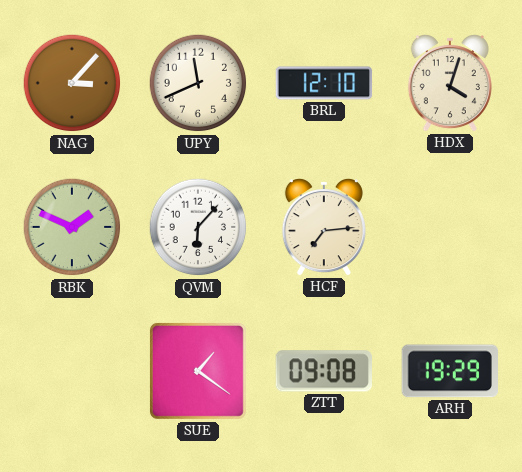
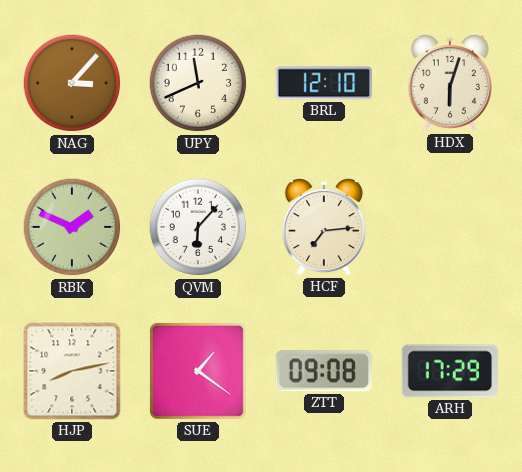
HDX: 4:03 -> 6:03
HJP: none -> 8:13
ARH: 19:29 -> 17:29
